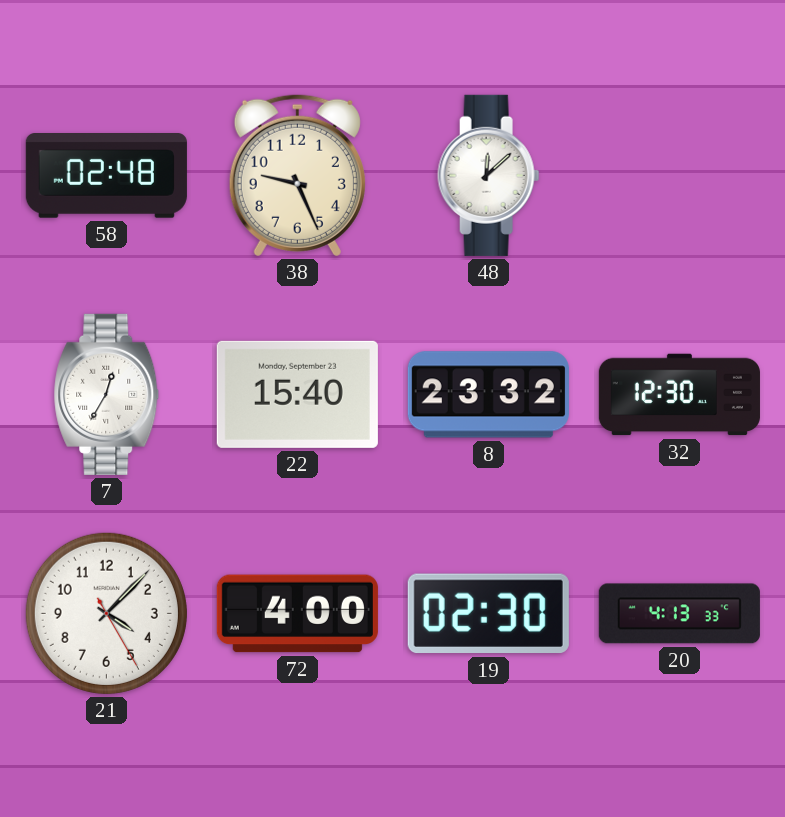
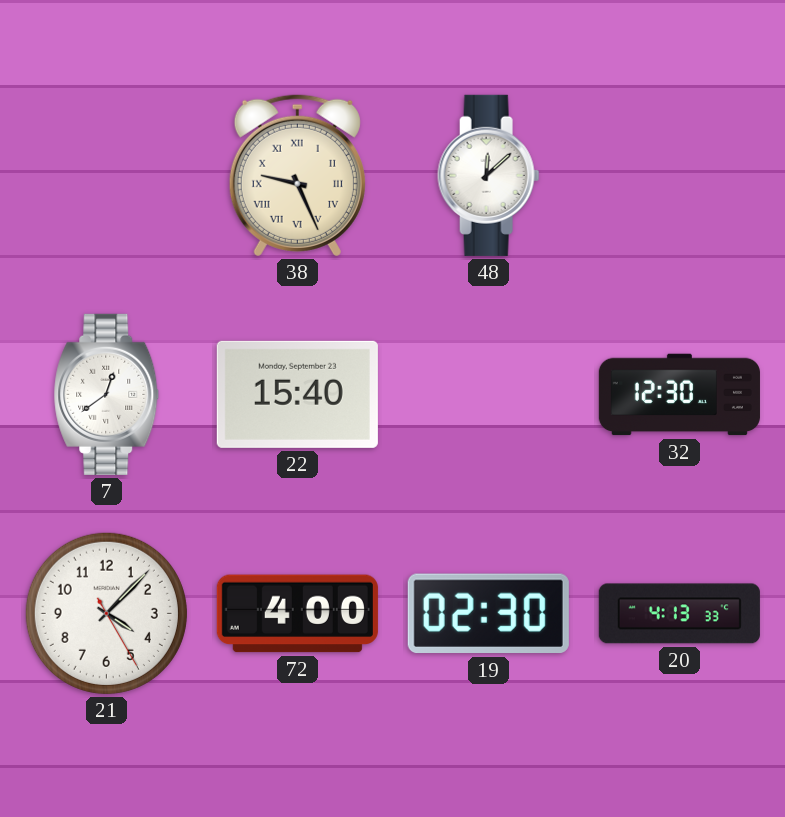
58: 02:48 -> none
38 numerals: Arabic -> Roman
7: 12:35 -> 12:39
8: 23:32 -> none
